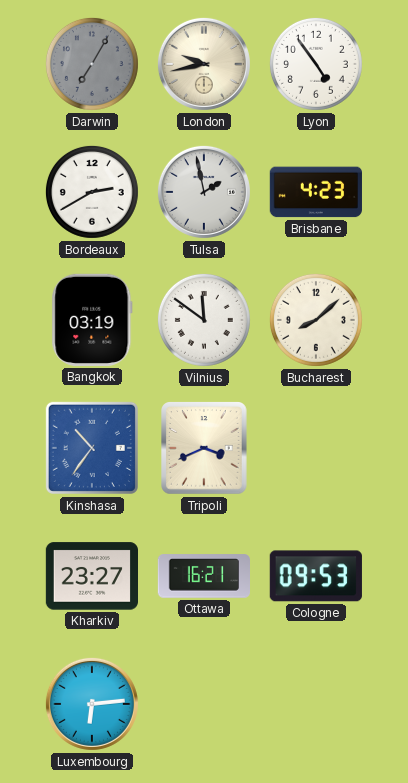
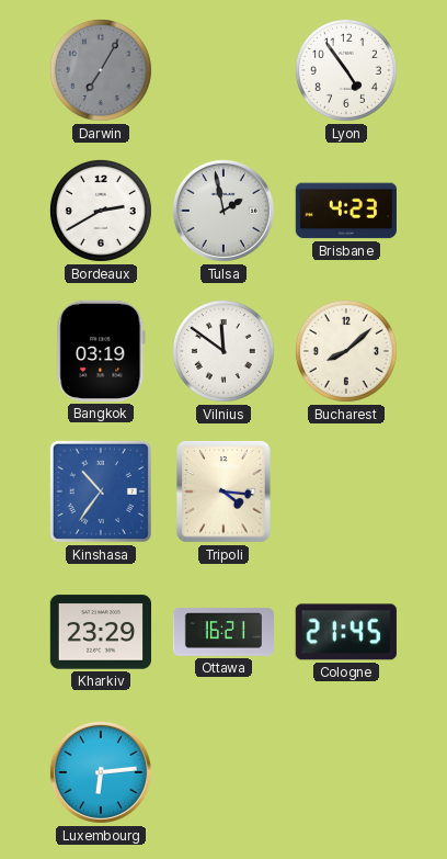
London: 9:43 -> none
Tripoli: 3:41 -> 4:16
Kharkiv: 23:27 -> 23:29
Cologne: 09:53 -> 21:45
